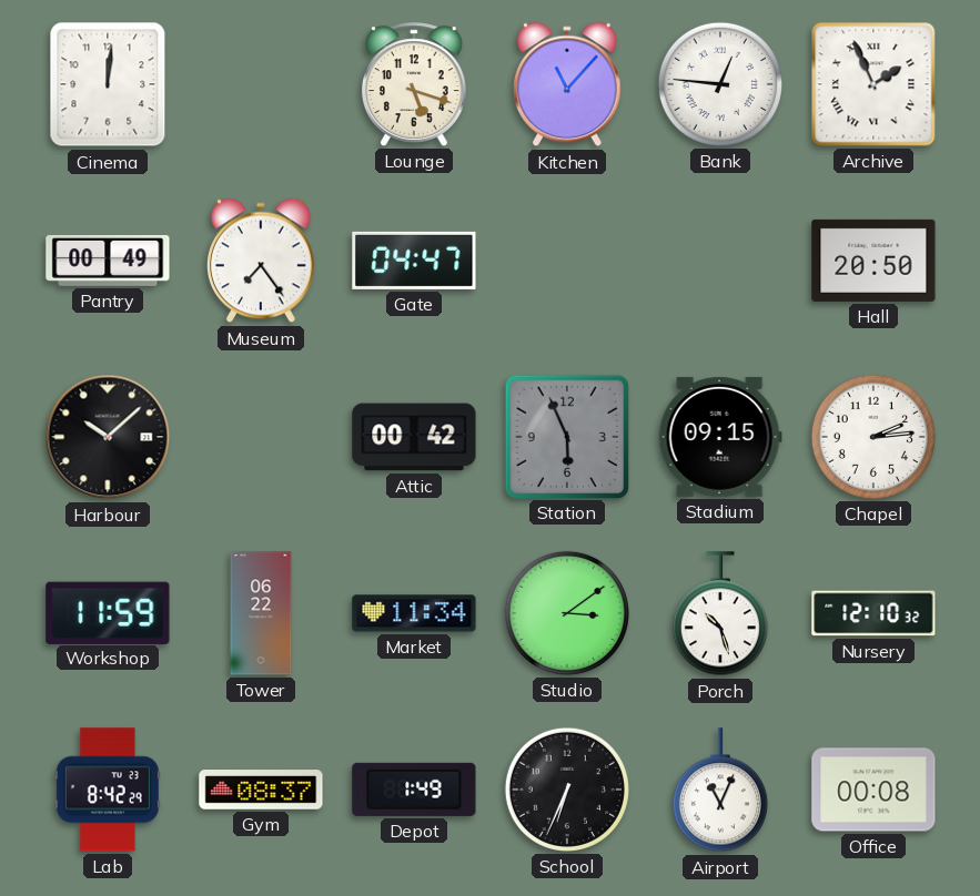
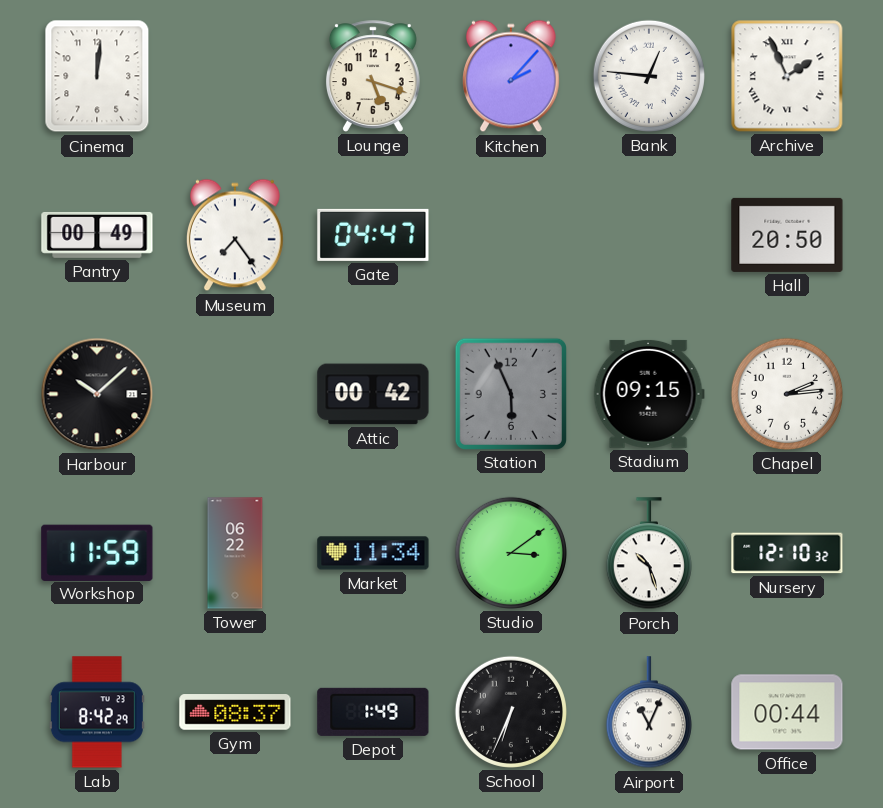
Kitchen: 11:07 -> 2:07
Office: 00:08 -> 00:44
